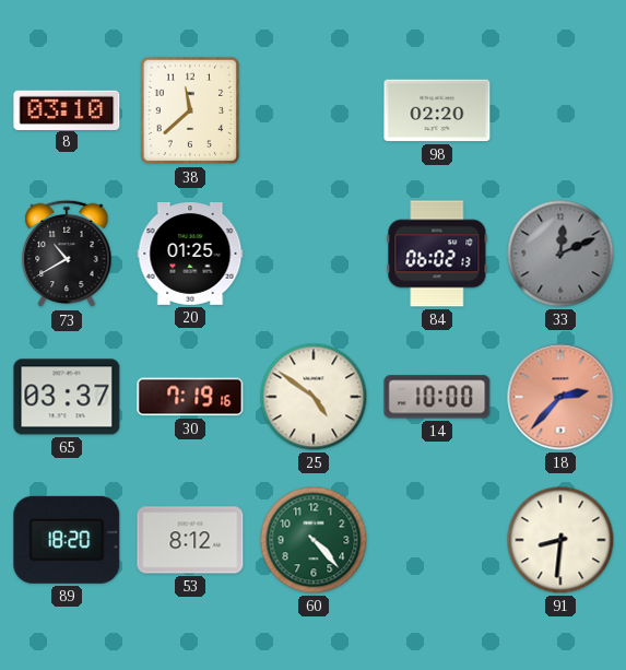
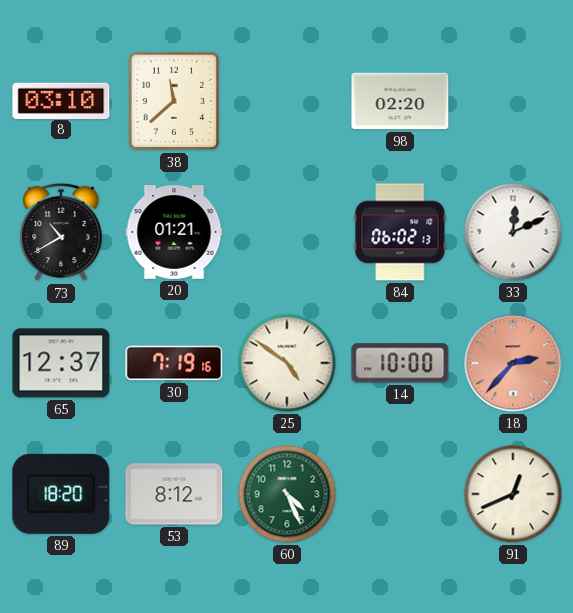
20: 01:25 -> 01:21
33 dial: grey -> white
65: 03:37 -> 12:37
60: 4:23 -> 4:26
91: 8:31 -> 12:41
